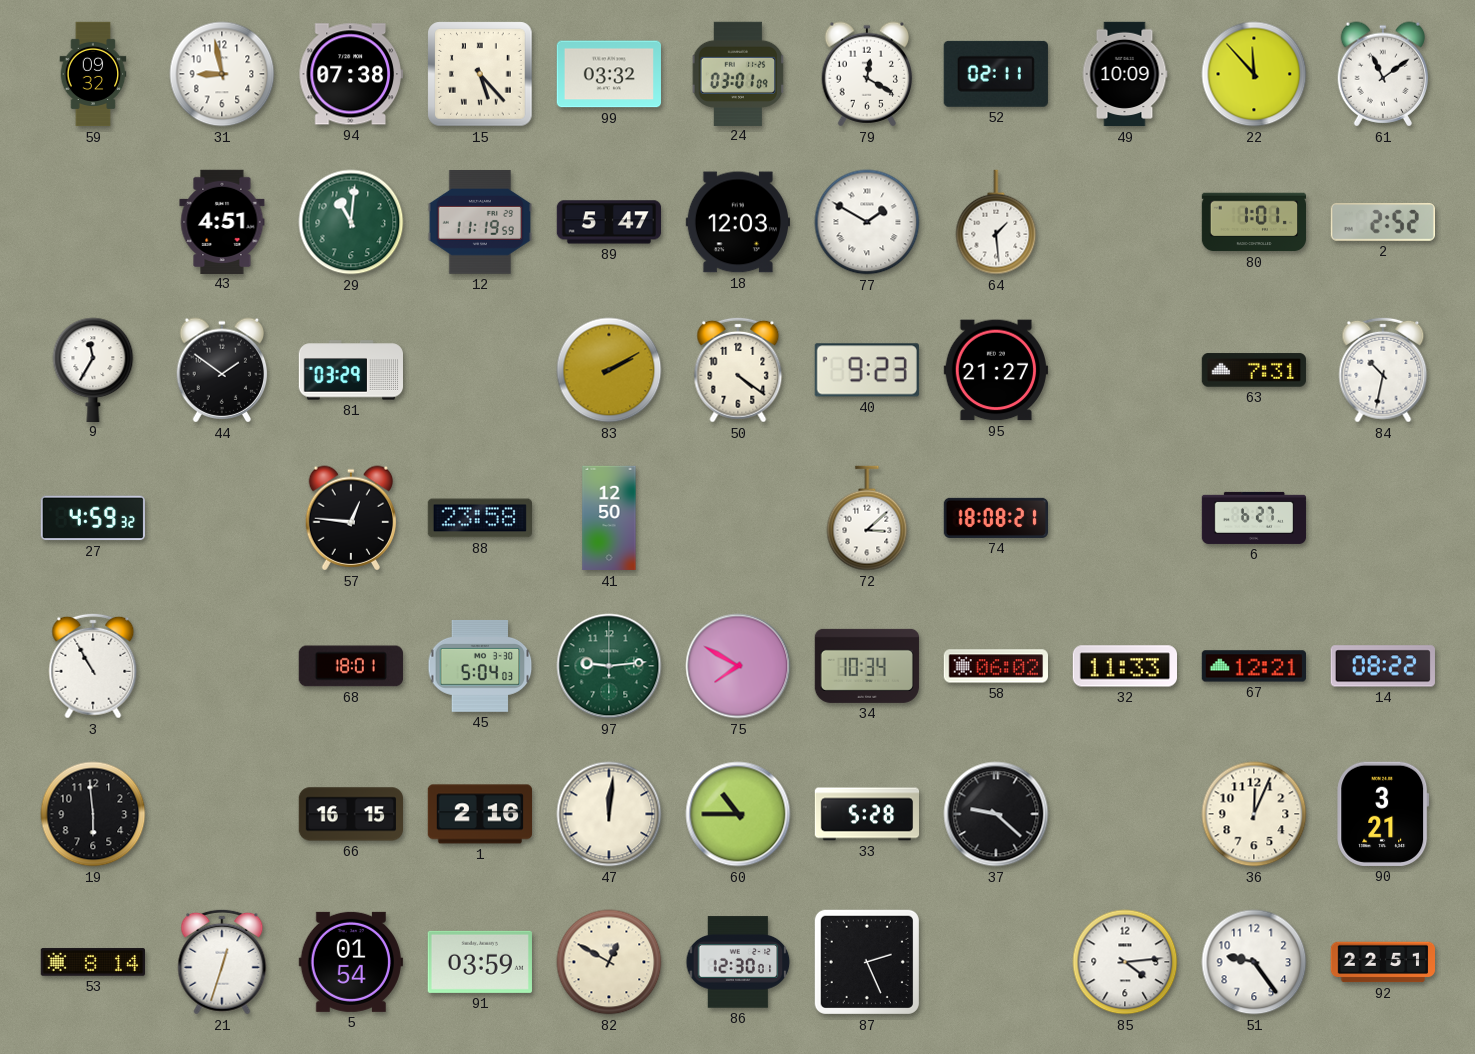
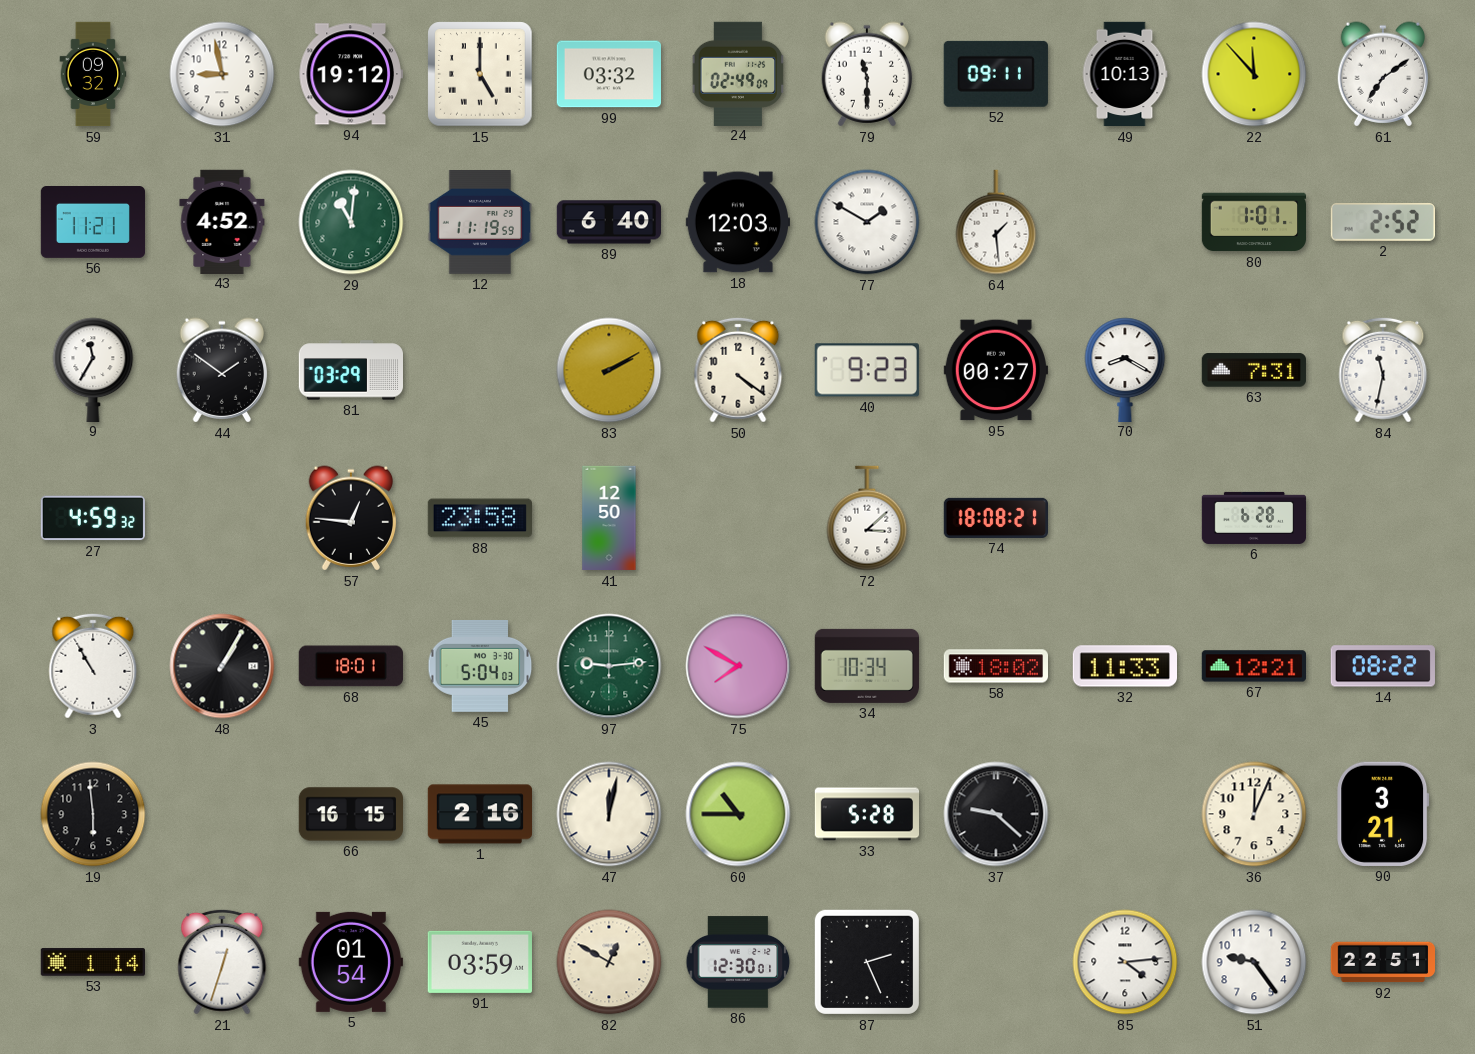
94: 07:38 -> 19:12
15: 5:23 -> 5:00
24: 03:01 -> 02:49
79: 12:20 -> 11:30
52: 02:11 -> 09:11
49: 10:09 -> 10:13
61: 11:09 -> 7:09
56: none -> 11:21
43: 4:51 -> 4:52
89: 5:47 -> 6:40
95: 21:27 -> 00:27
70: none -> 8:20
84: 10:32 -> 11:32
6: 6:27 -> 6:28
48: none -> 1:05
58: 06:02 -> 18:02
47: 12:01 -> 12:02
53: 8:14 -> 1:14
